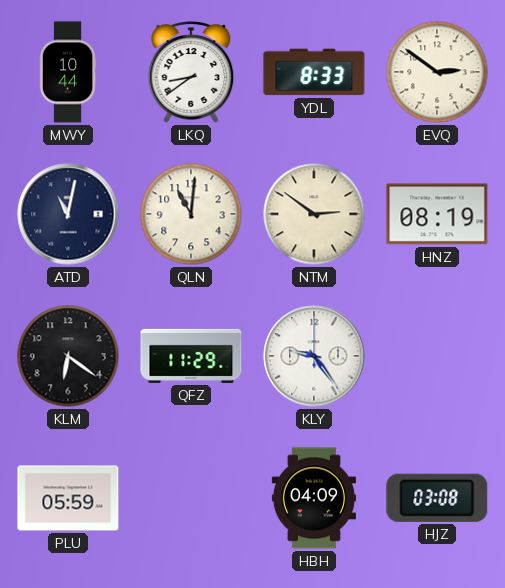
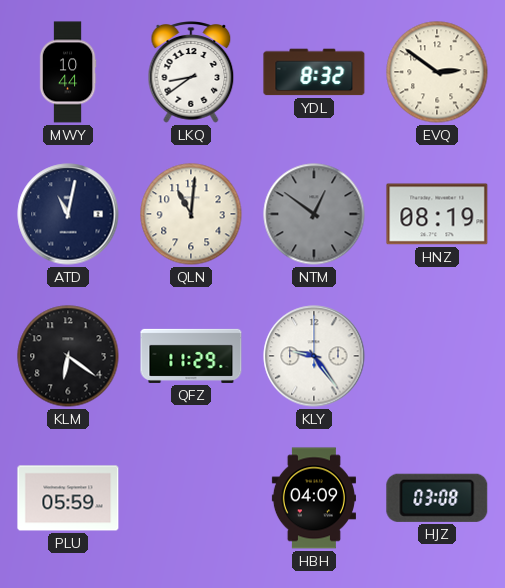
YDL: 8:33 -> 8:32
NTM: 2:51 -> 12:51
NTM dial: cream -> grey
